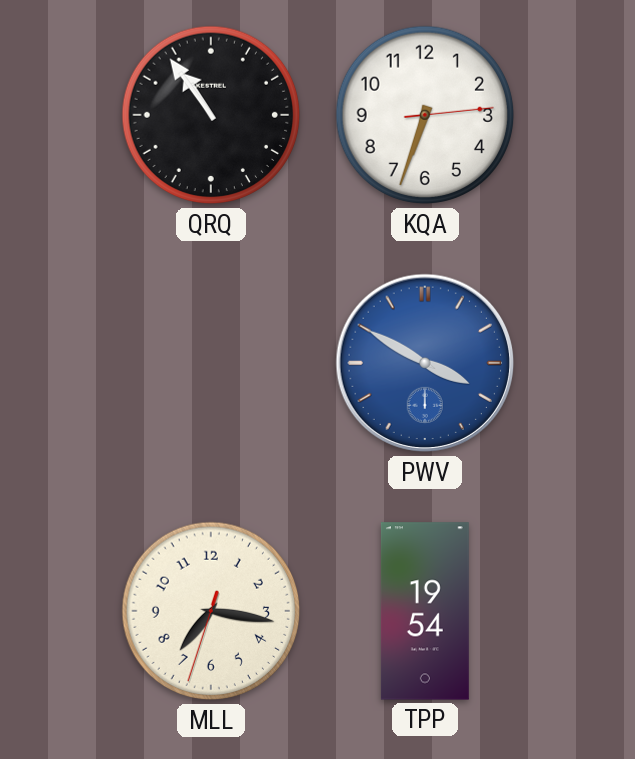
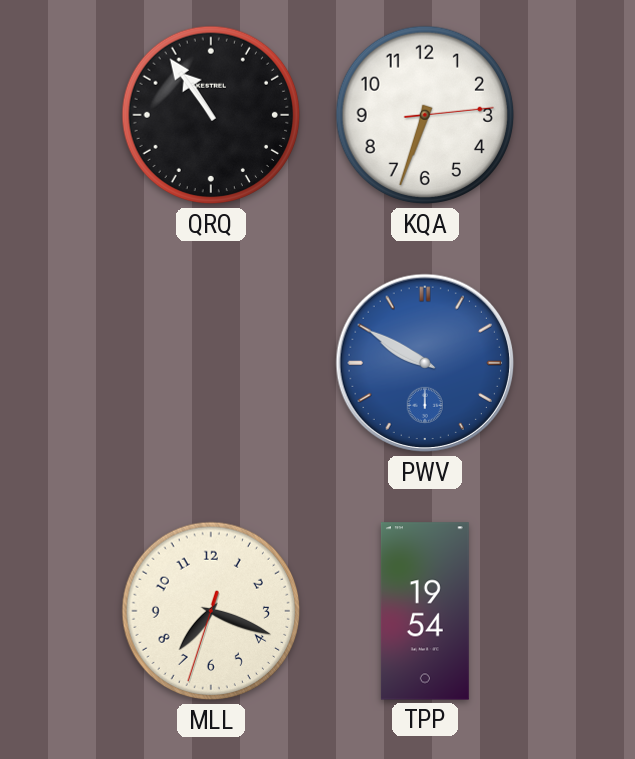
PWV: 3:50 -> 9:50
MLL: 7:16 -> 7:18
